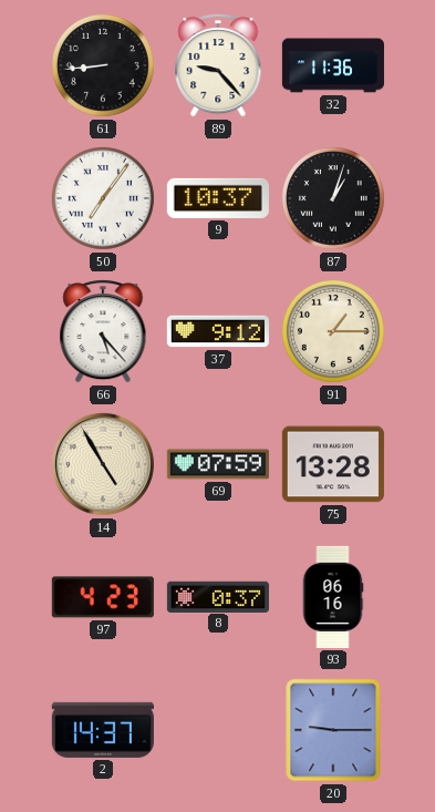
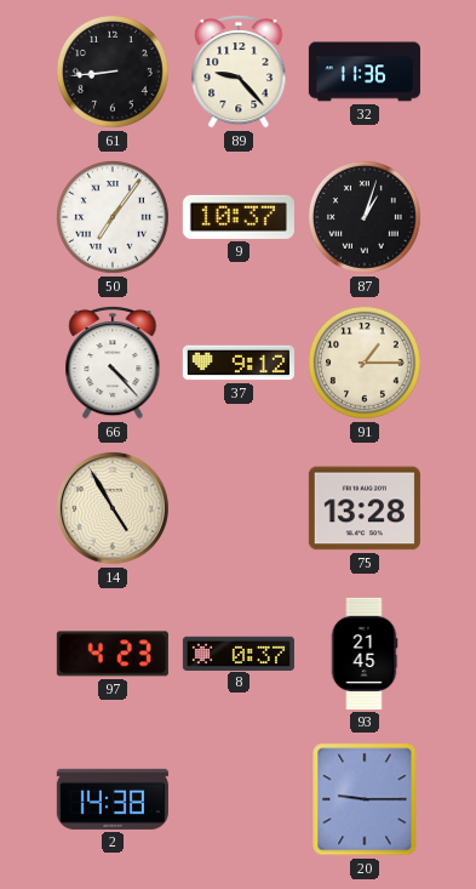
66: 5:23 -> 4:23
69: 07:59 -> none
93: 06:16 -> 21:45
2: 14:37 -> 14:38
